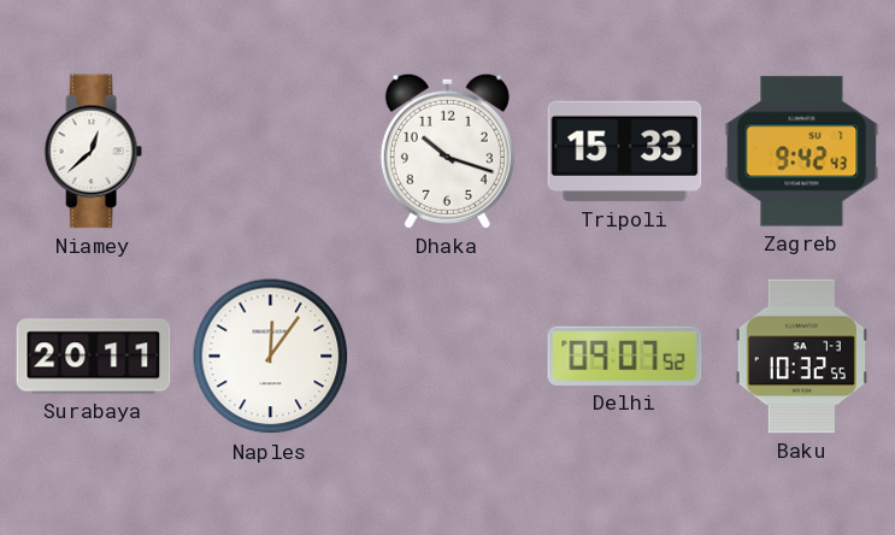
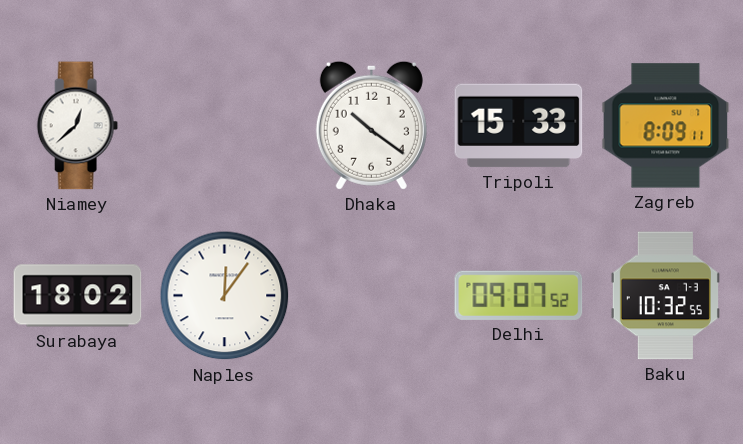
Dhaka: 10:18 -> 10:21
Zagreb: 9:42 -> 8:09
Surabaya: 20:11 -> 18:02
